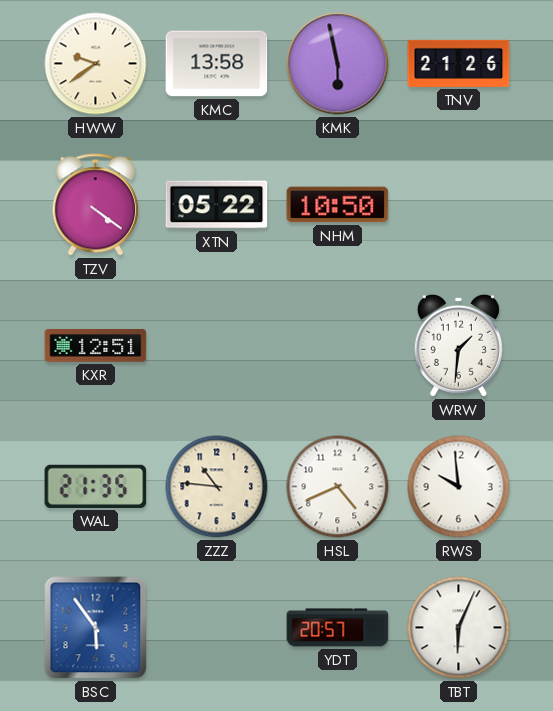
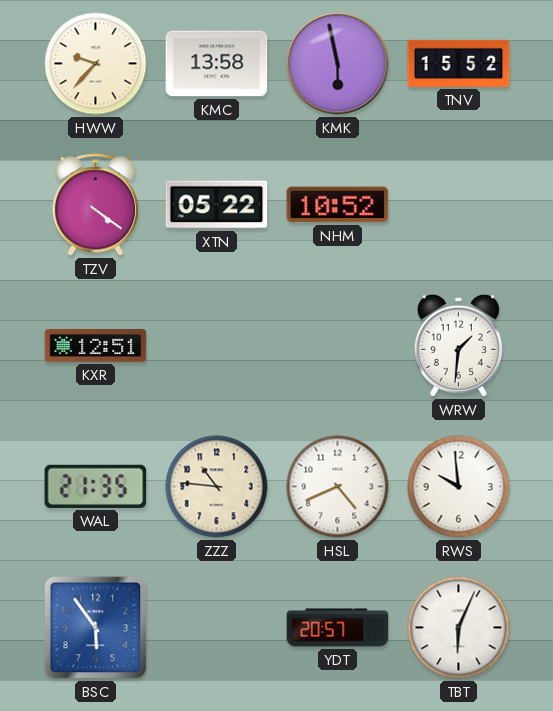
HWW: 9:39 -> 9:37
TNV: 21:26 -> 15:52
NHM: 10:50 -> 10:52
